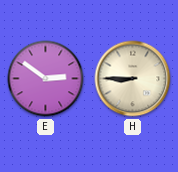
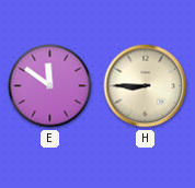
E: 2:51 -> 11:51
